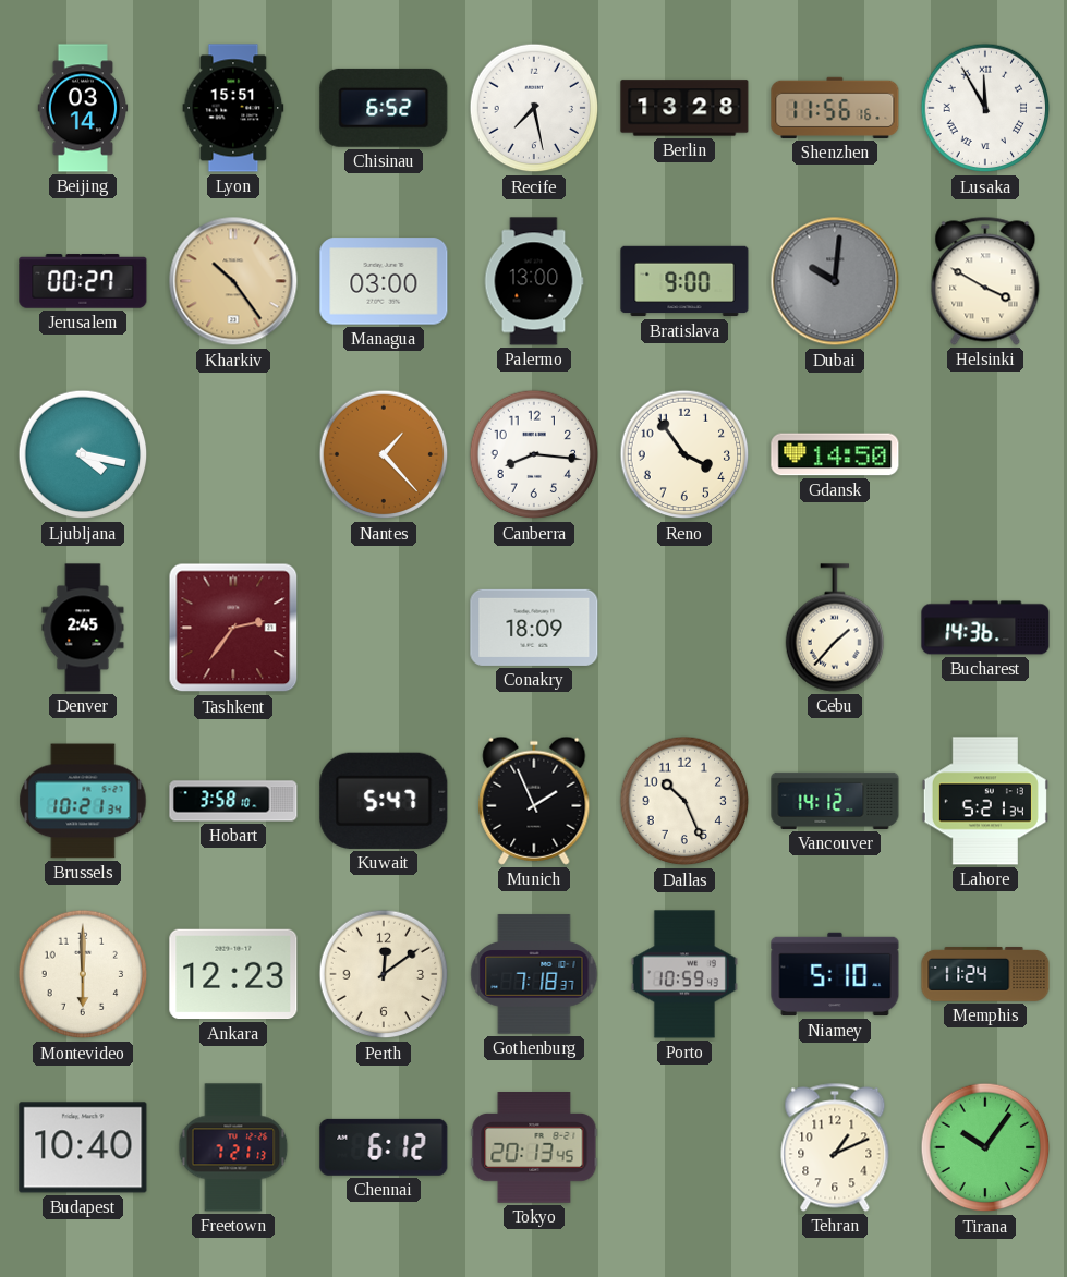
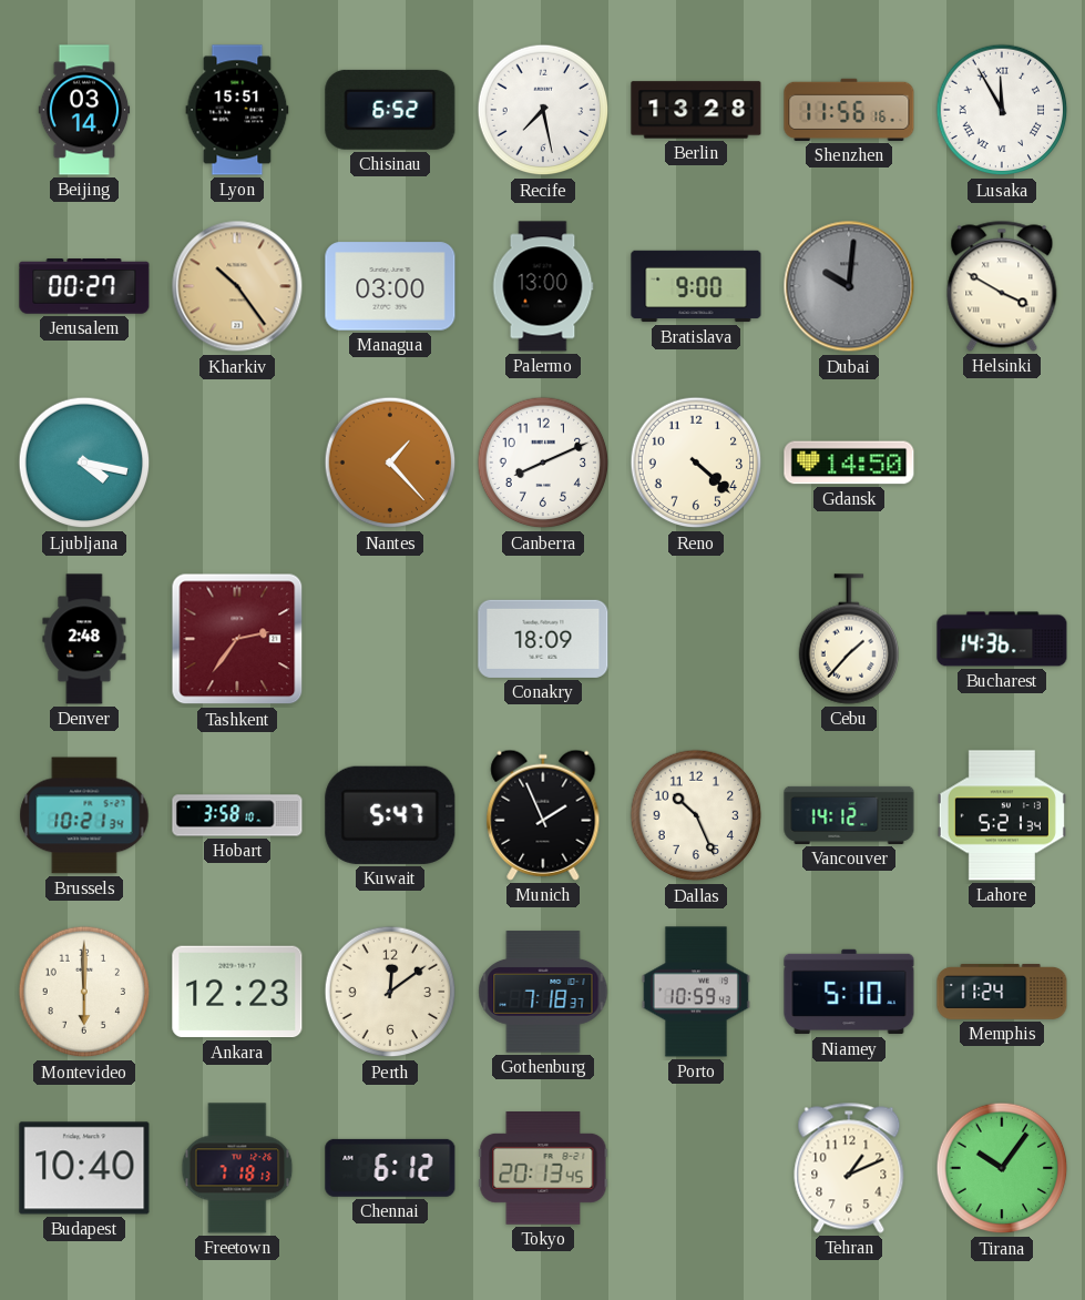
Canberra: 8:16 -> 8:11
Reno: 3:54 -> 4:22
Denver: 2:45 -> 2:48
Freetown: 7:21 -> 7:18
